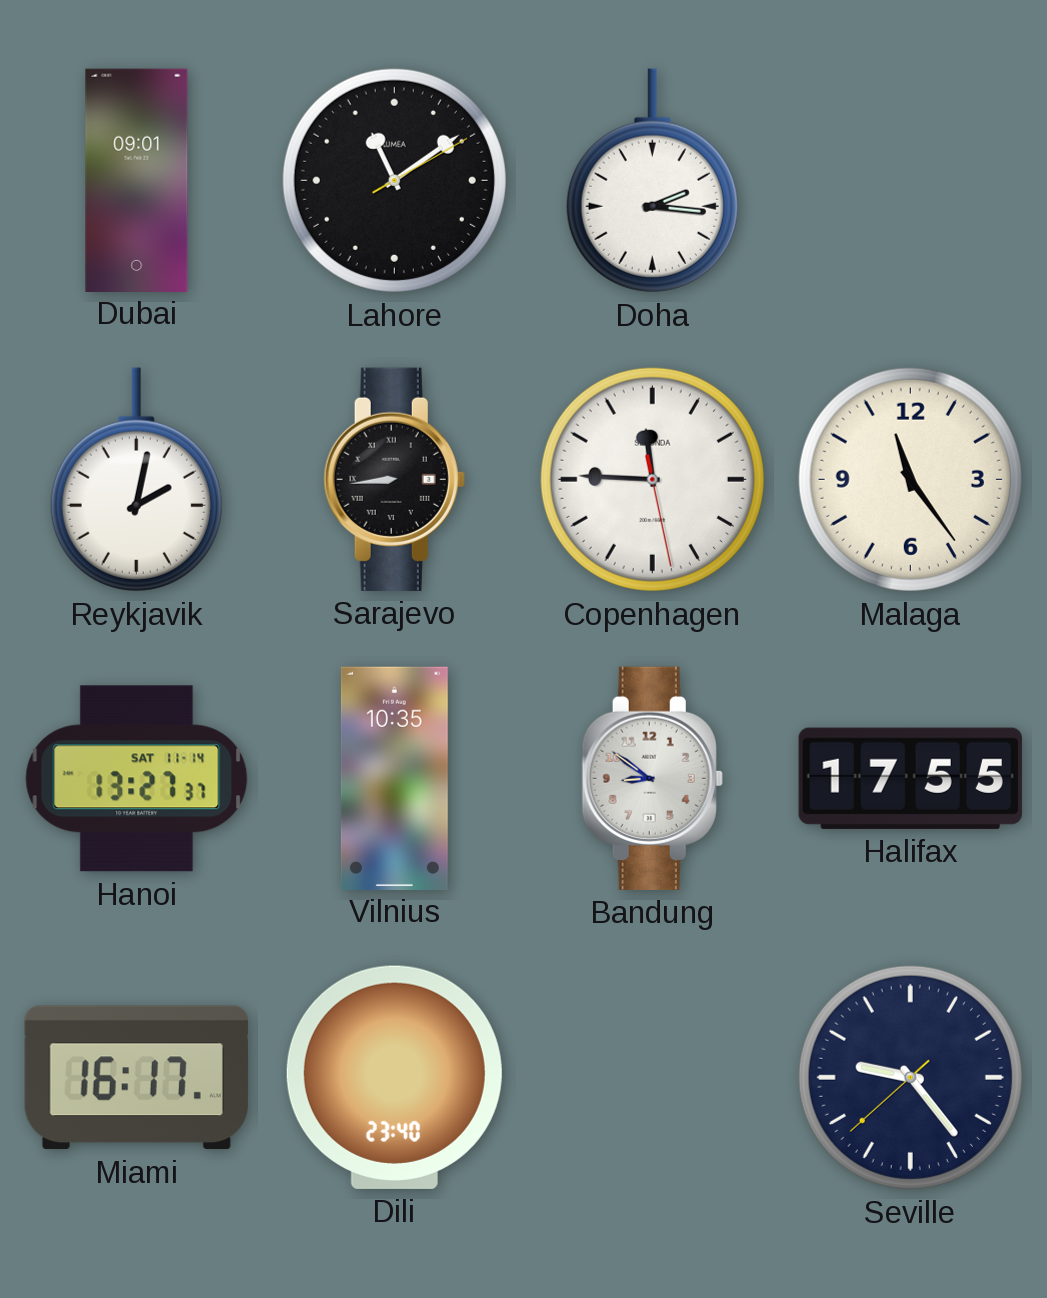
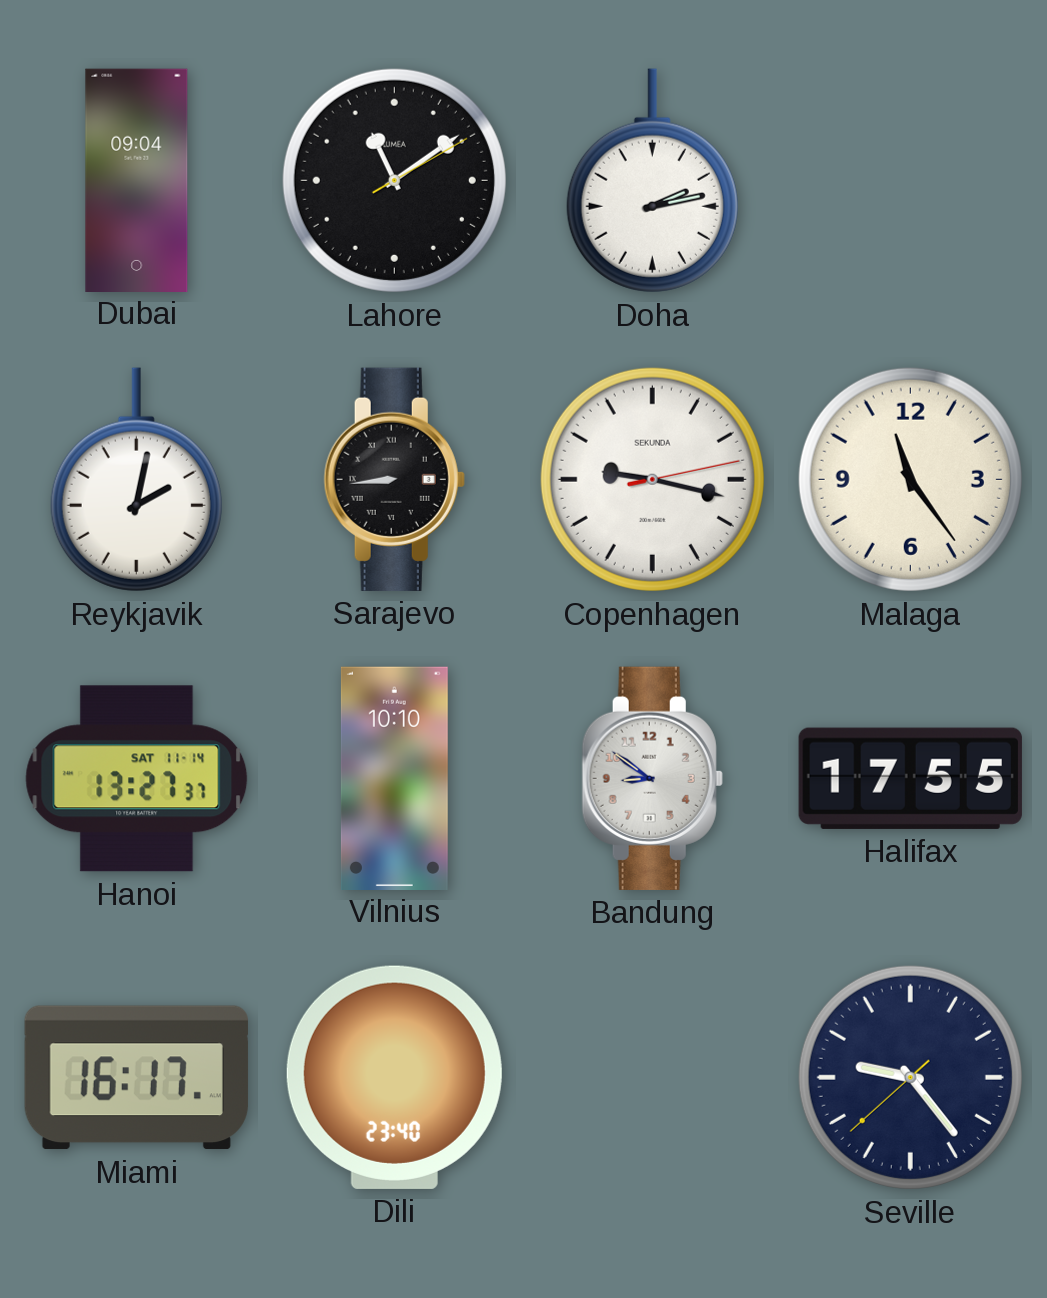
Dubai: 09:01 -> 09:04
Doha: 2:16 -> 2:13
Copenhagen: 11:45 -> 9:17
Vilnius: 10:35 -> 10:10
